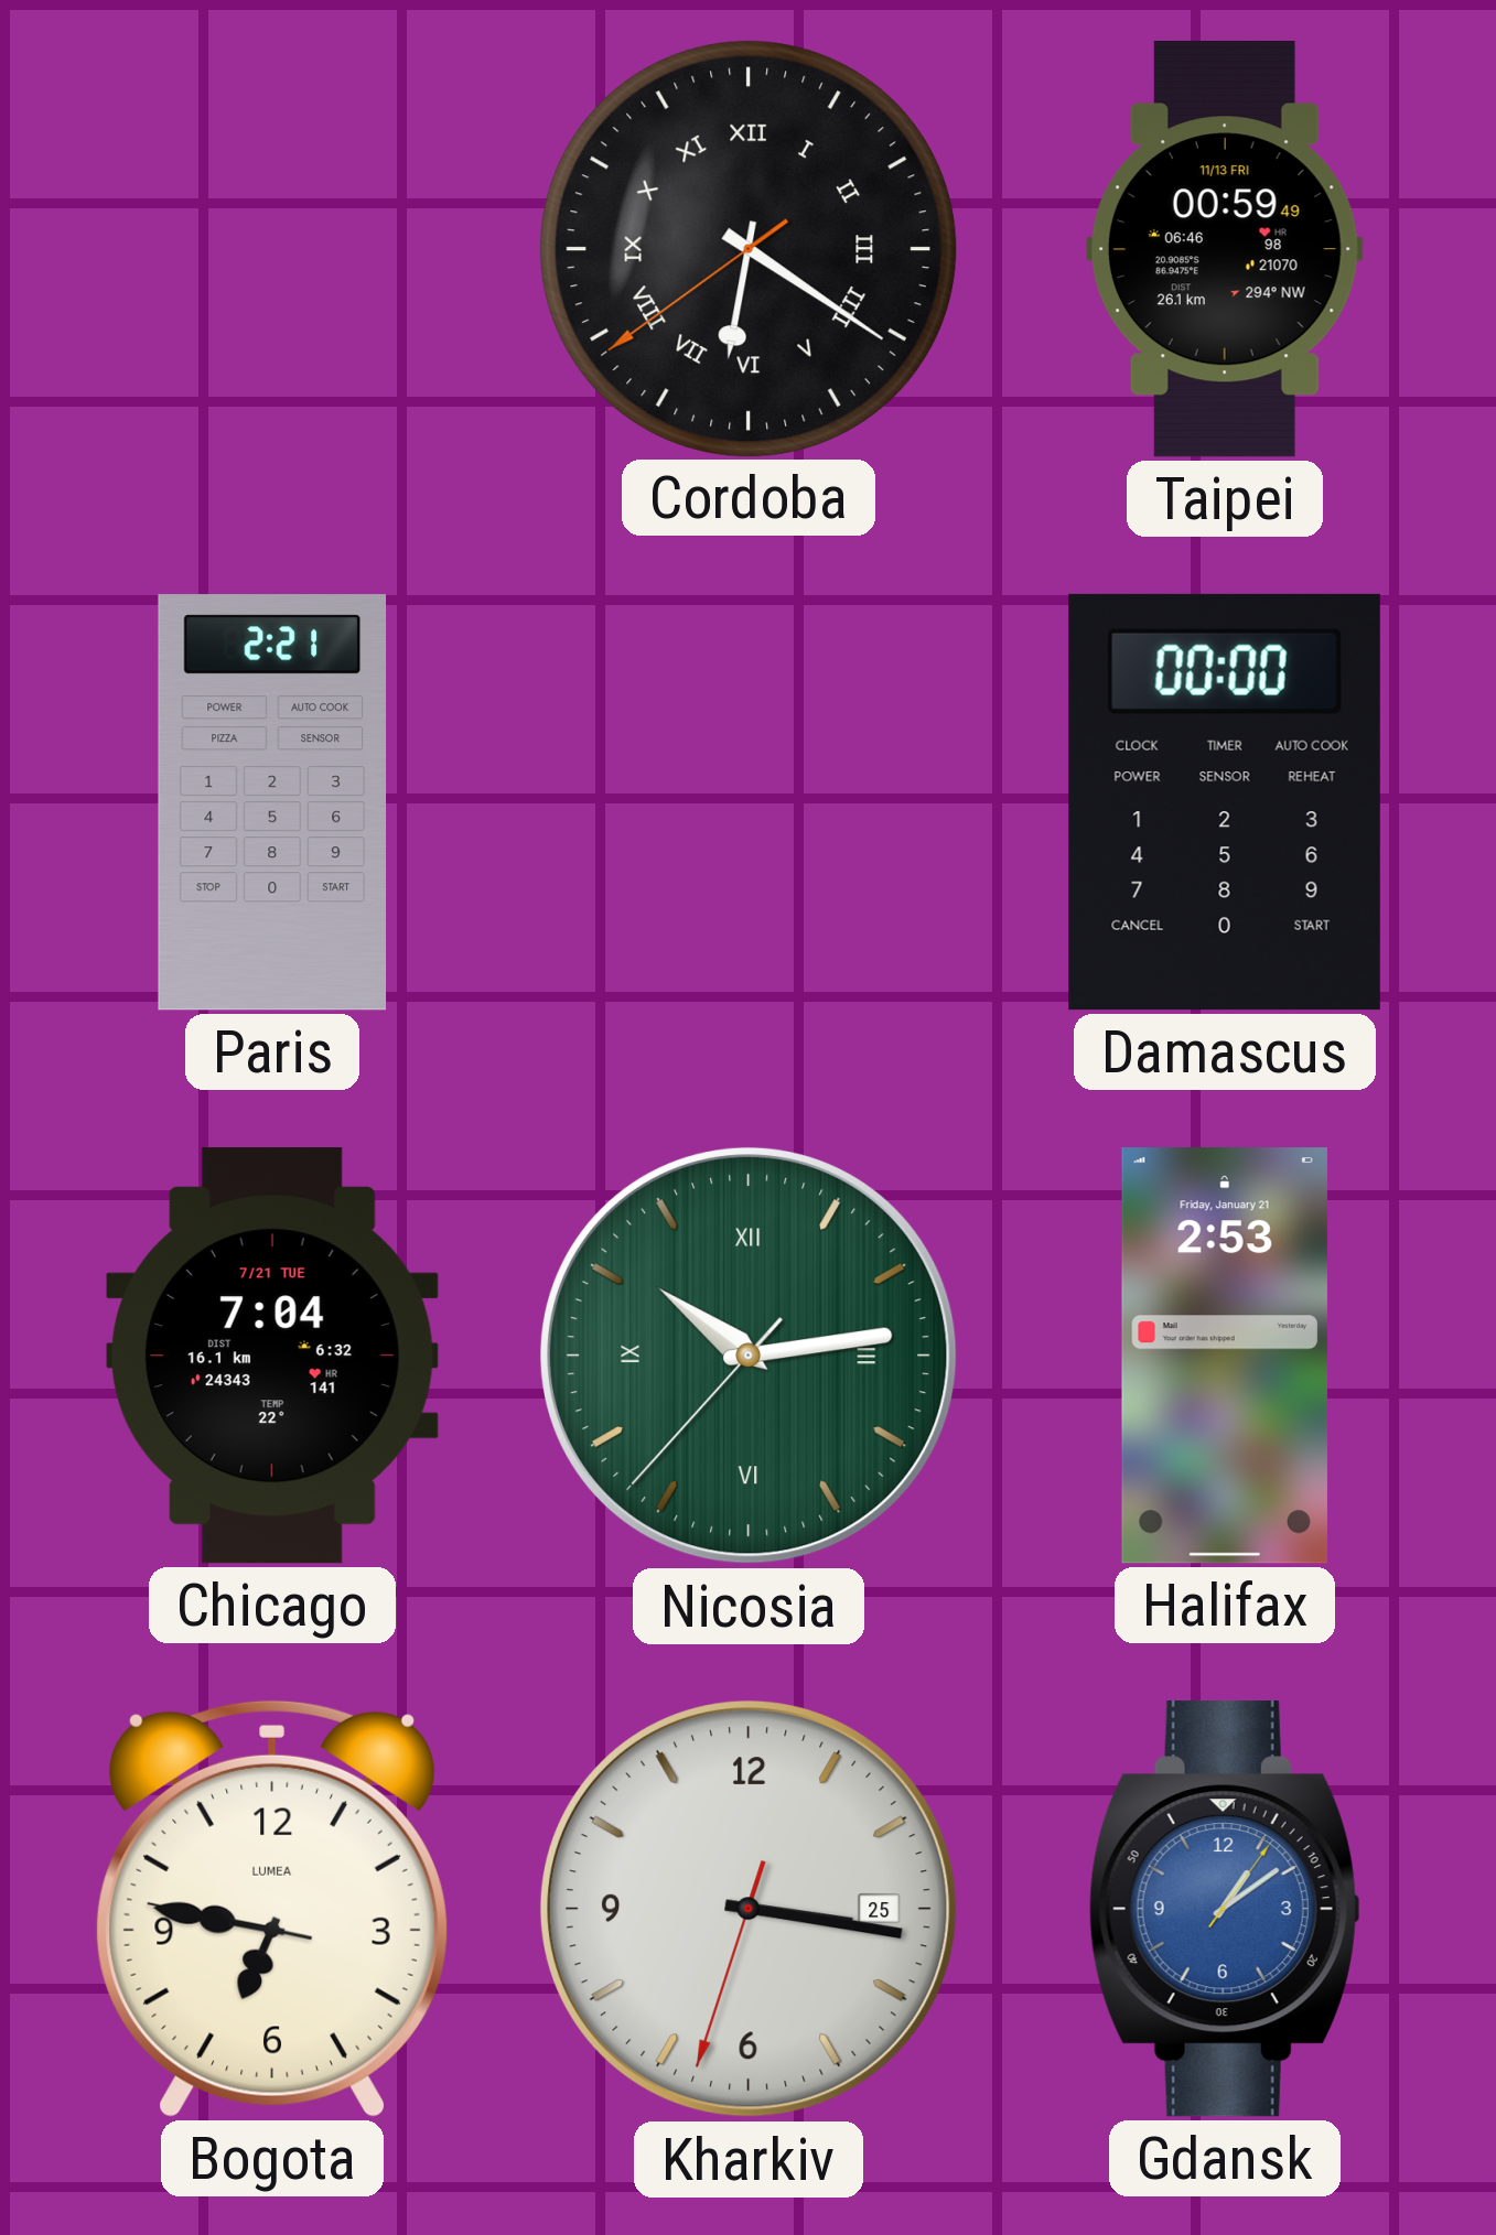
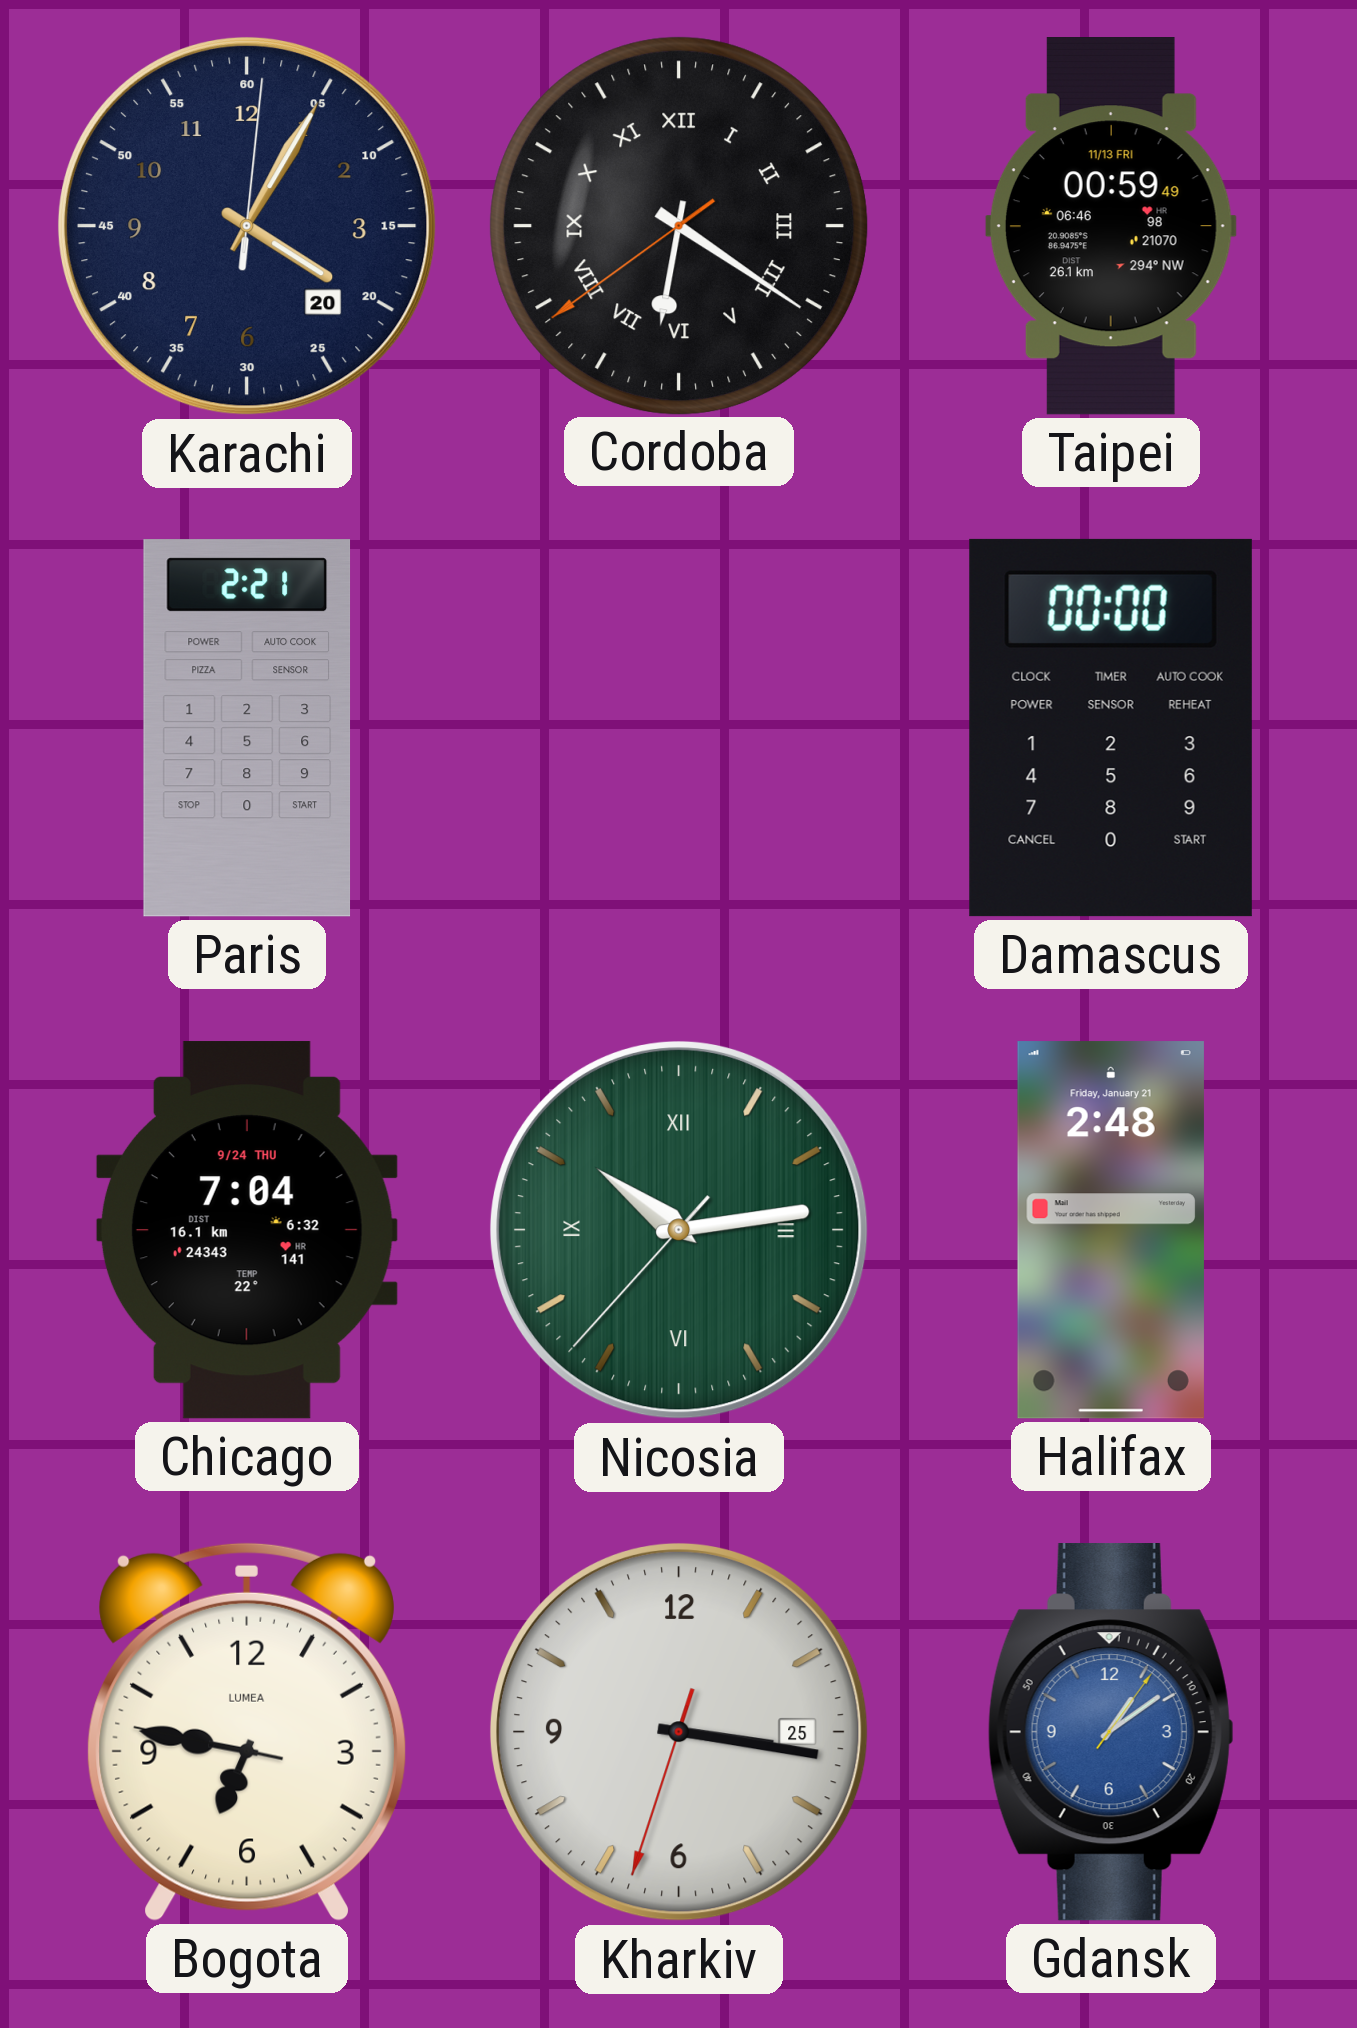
Karachi: none -> 4:05
Chicago date: 7/21 TUE -> 9/24 THU
Halifax: 2:53 -> 2:48
